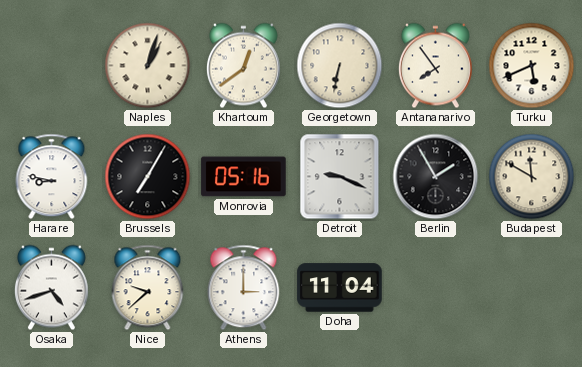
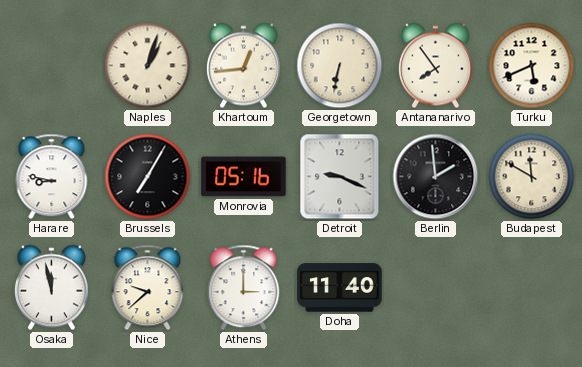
Khartoum: 12:39 -> 12:44
Berlin: 1:55 -> 1:59
Osaka: 4:42 -> 11:58
Doha: 11:04 -> 11:40
